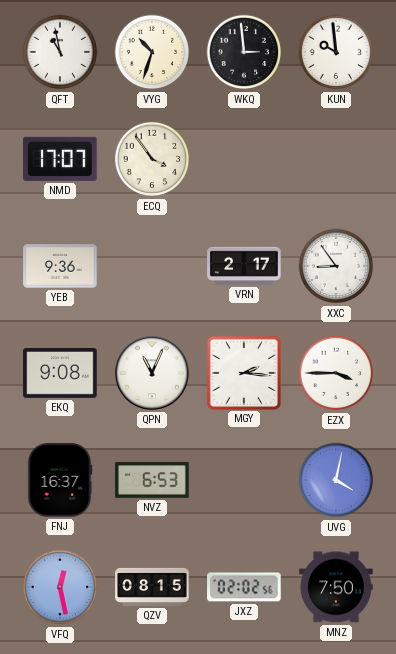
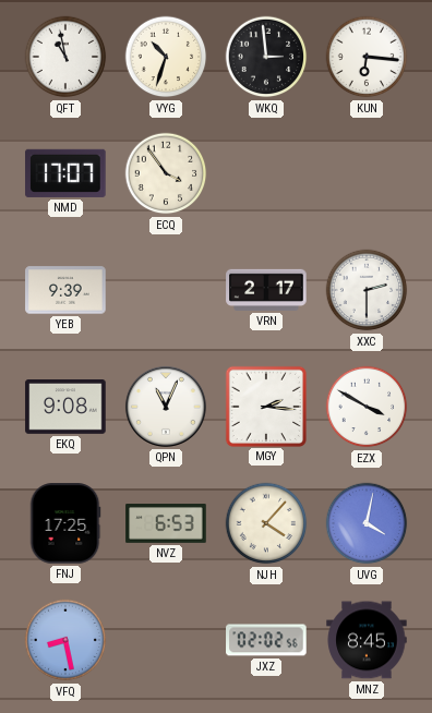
KUN: 9:59 -> 6:16
YEB: 9:36 -> 9:39
XXC: 8:54 -> 2:30
EZX: 3:45 -> 3:50
FNJ: 16:37 -> 17:25
NJH: none -> 4:07
VFQ: 12:28 -> 8:28
QZV: 08:15 -> none
MNZ: 7:50 -> 8:45
